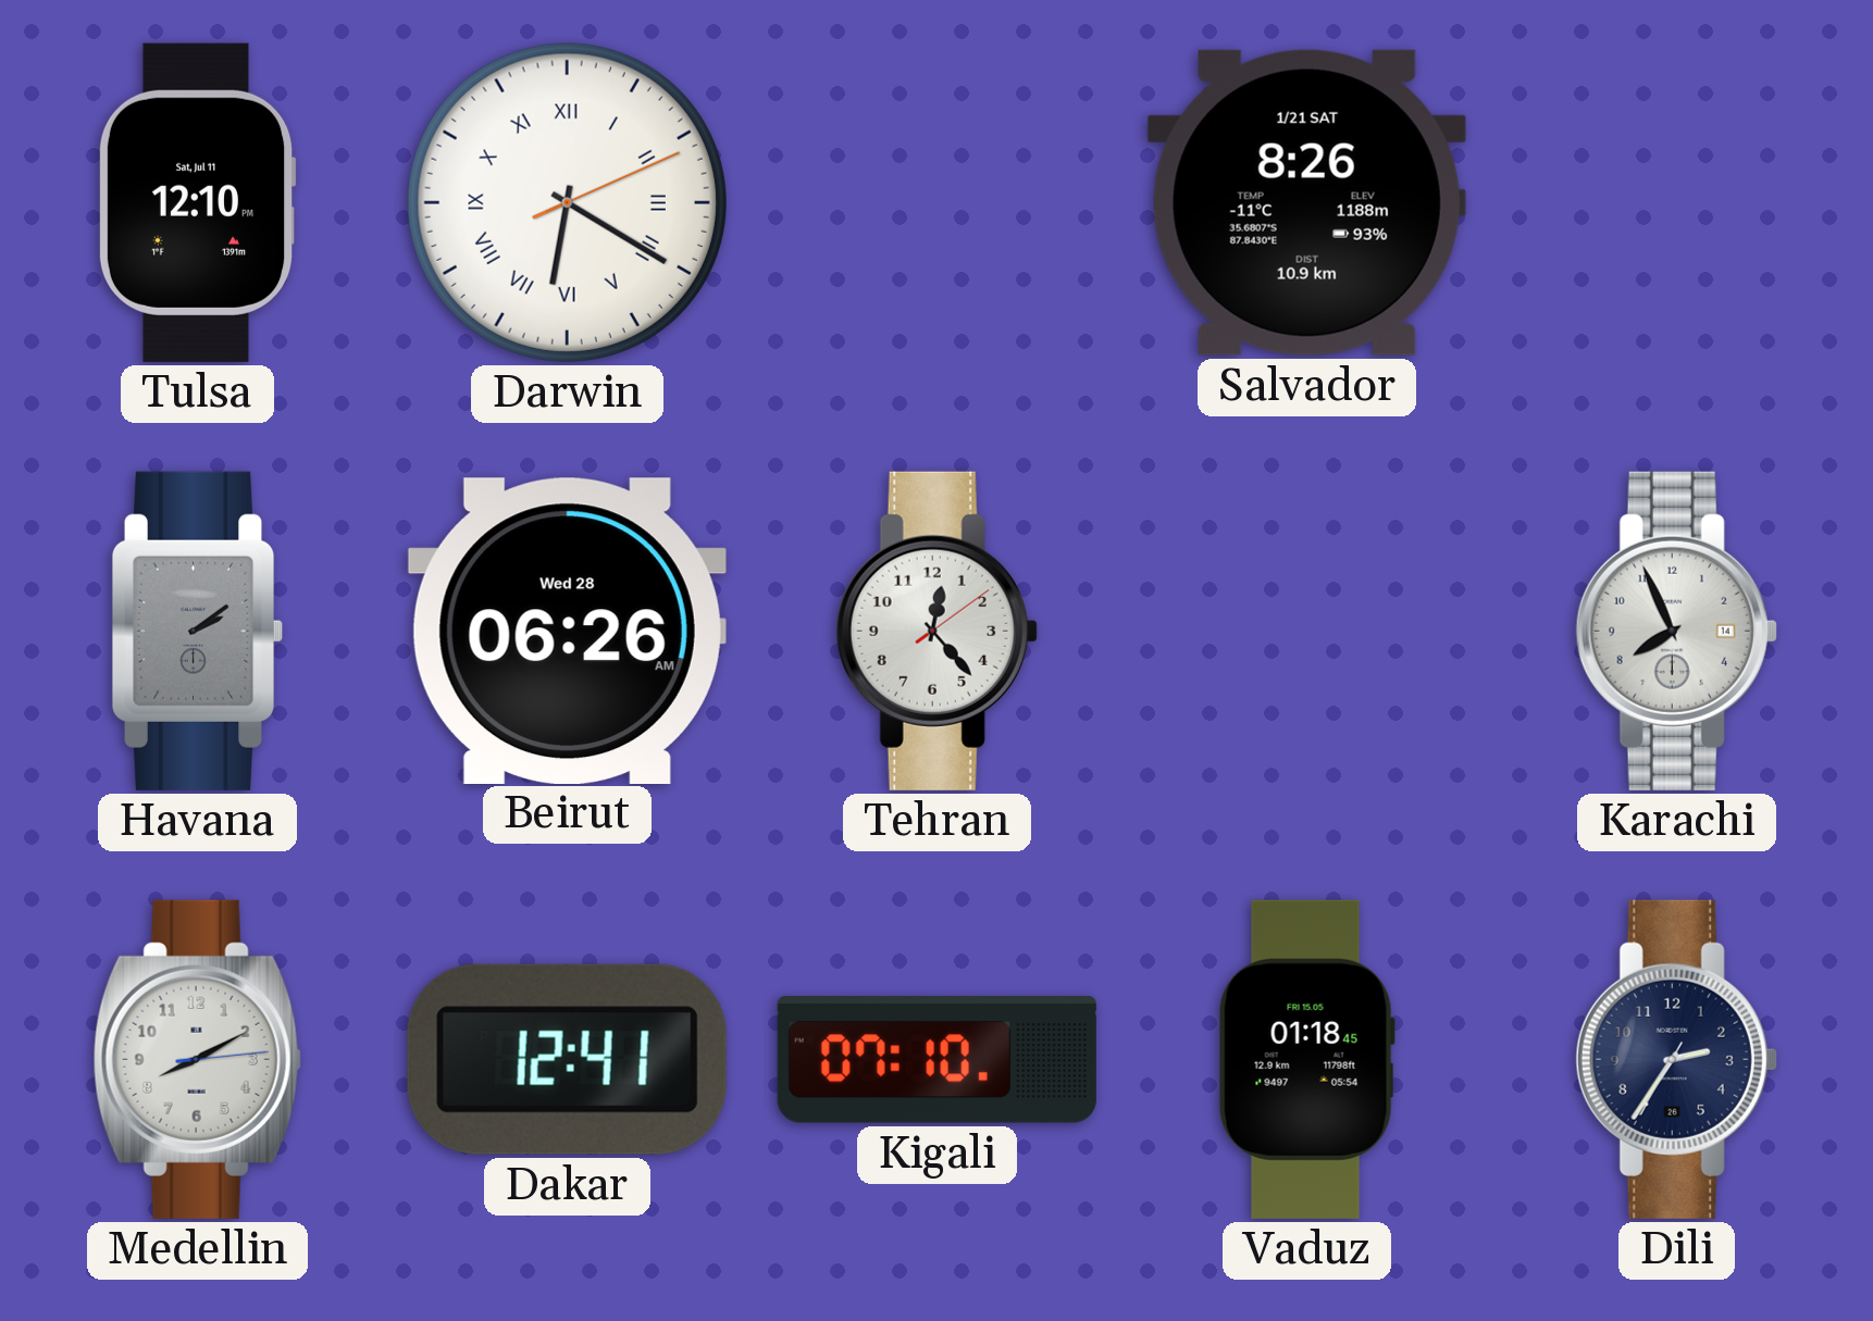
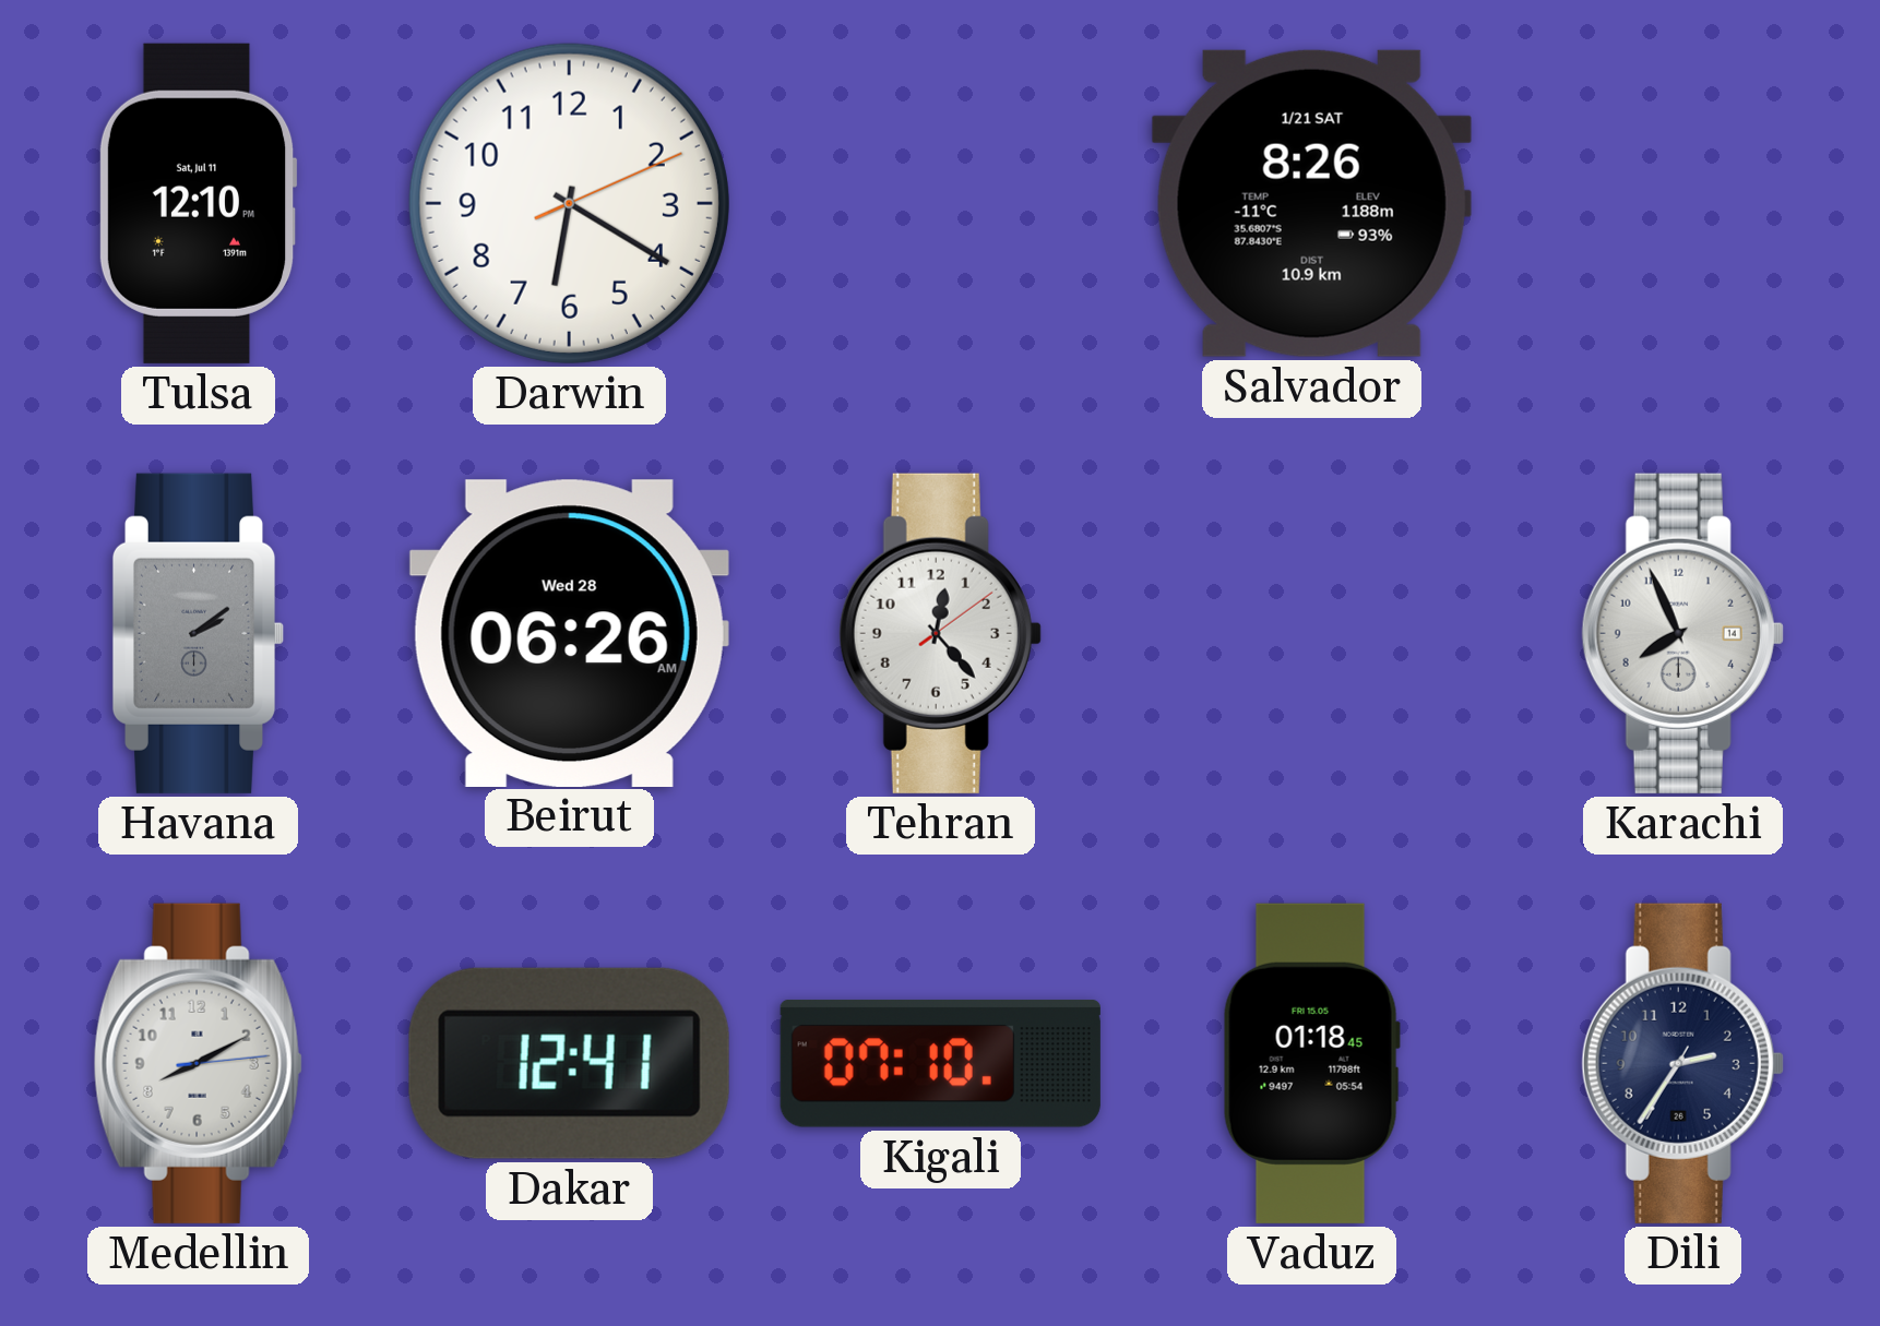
Darwin numerals: Roman -> Arabic
